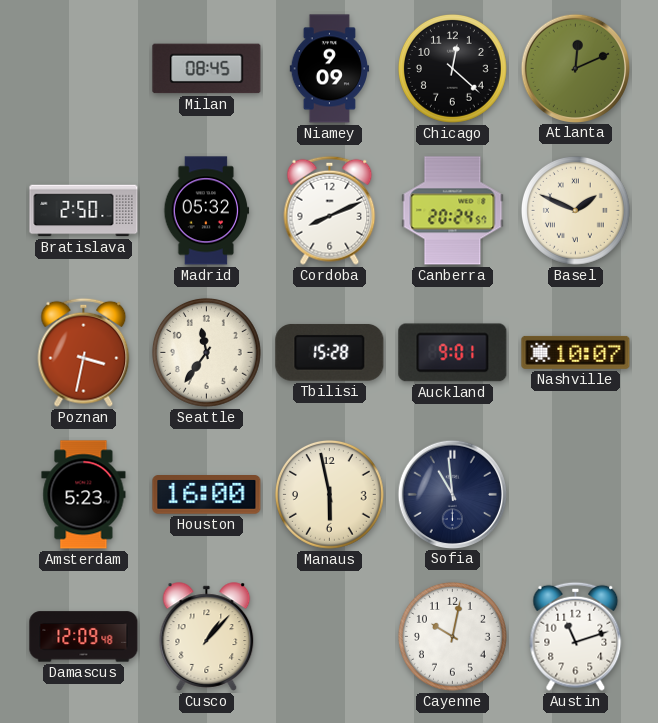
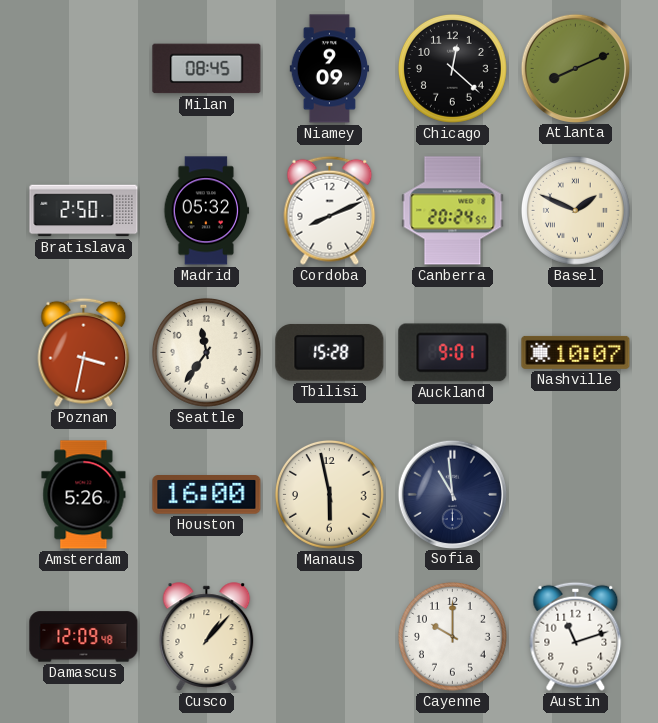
Atlanta: 12:11 -> 8:11
Amsterdam: 5:23 -> 5:26
Cayenne: 10:02 -> 10:00
